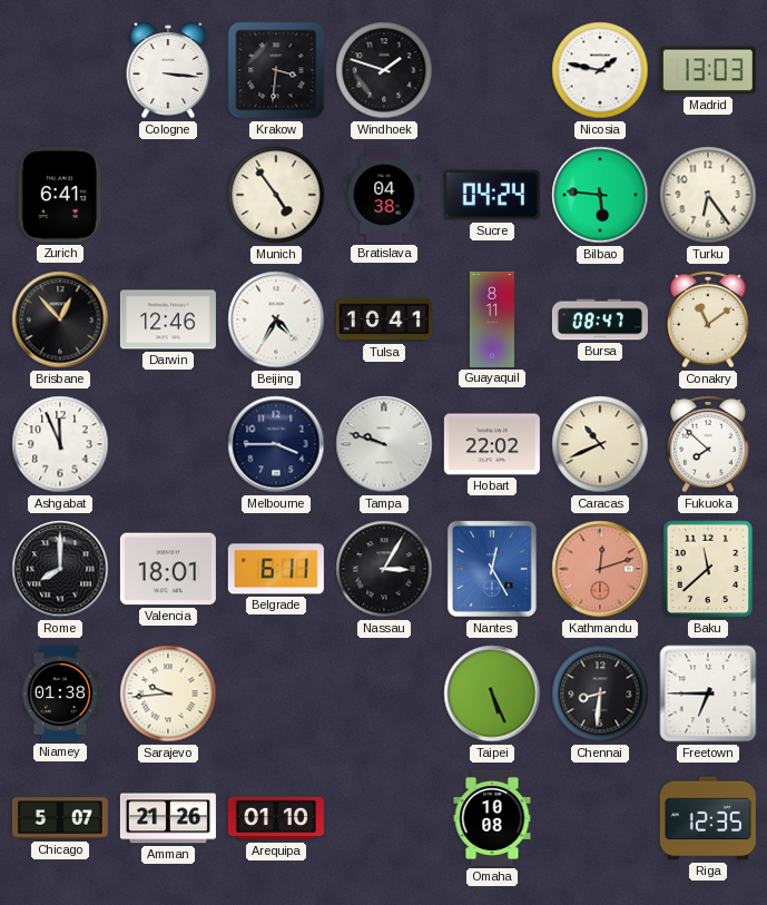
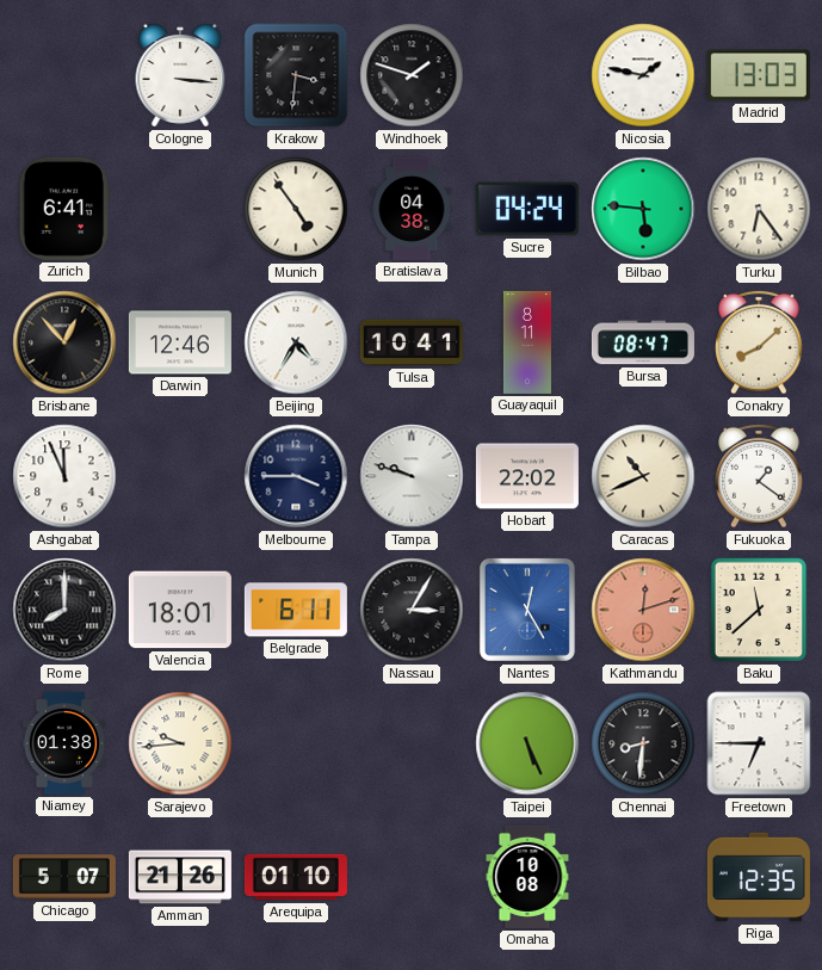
Conakry: 11:09 -> 8:08
Fukuoka: 7:52 -> 1:21
